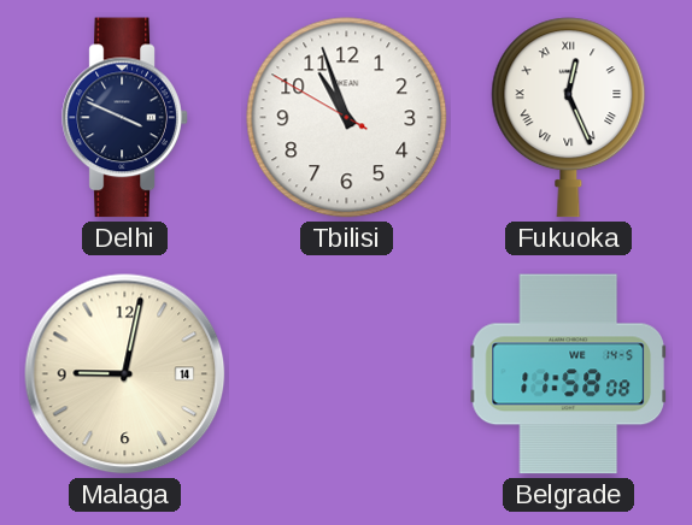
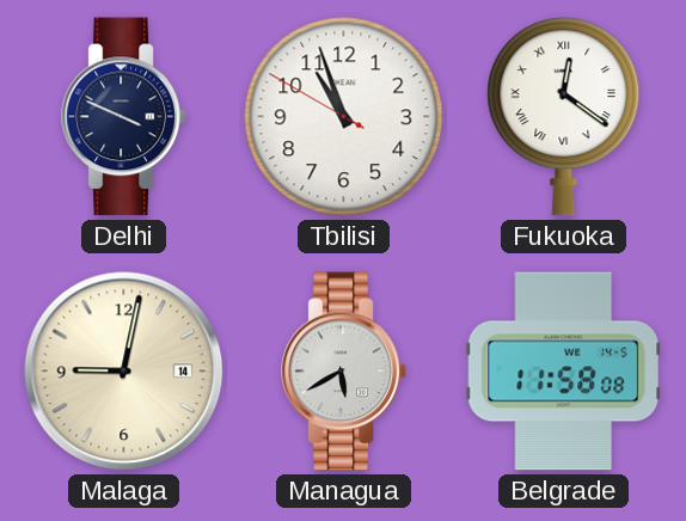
Fukuoka: 12:26 -> 12:21
Managua: none -> 5:40
